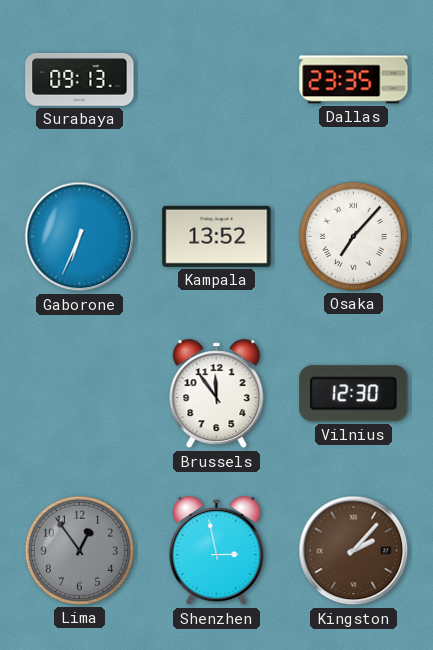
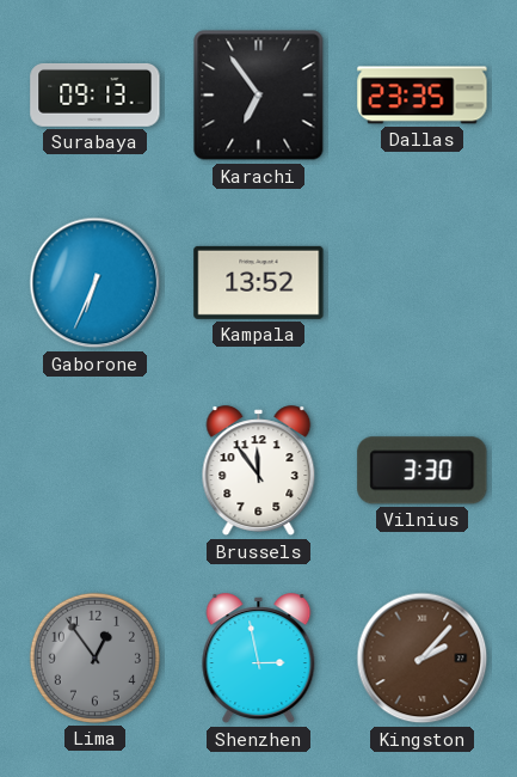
Karachi: none -> 6:54
Osaka: 7:07 -> none
Vilnius: 12:30 -> 3:30
